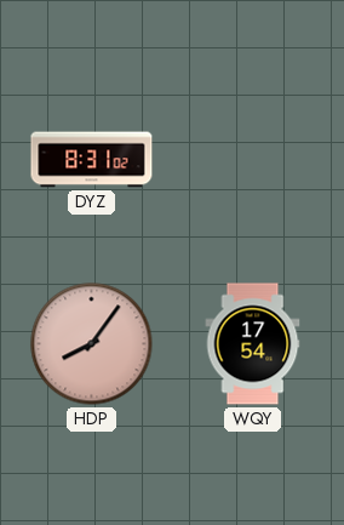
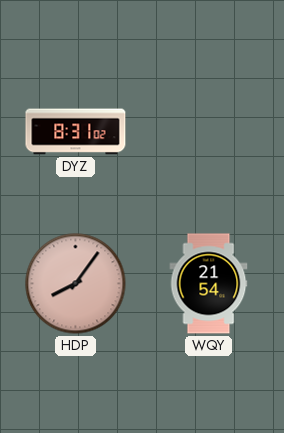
WQY: 17:54 -> 21:54
